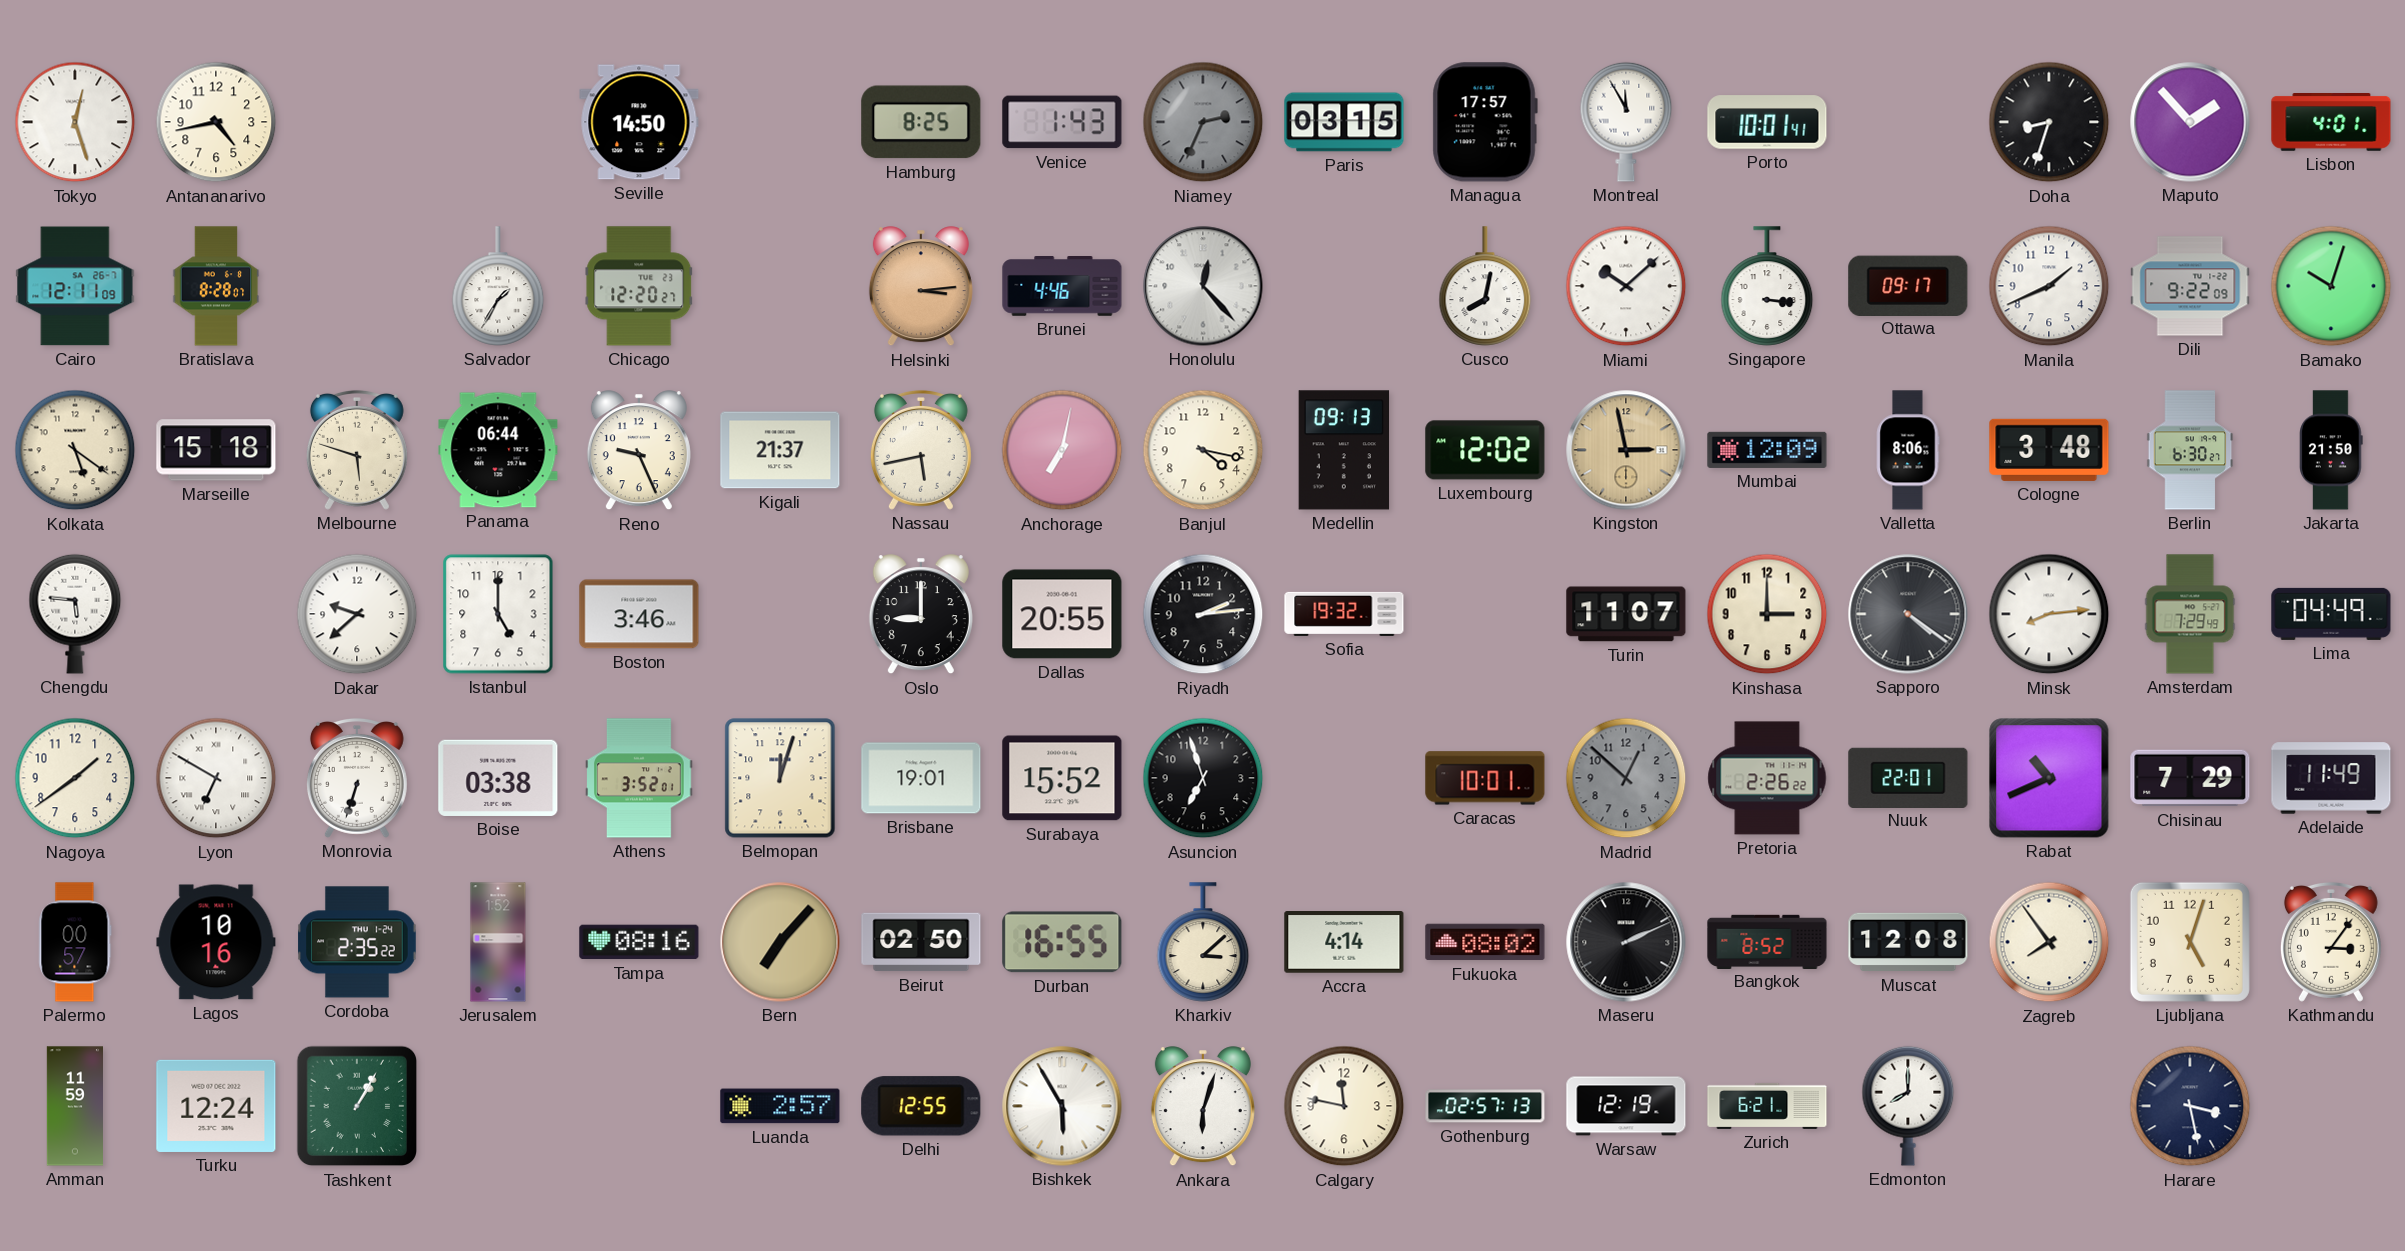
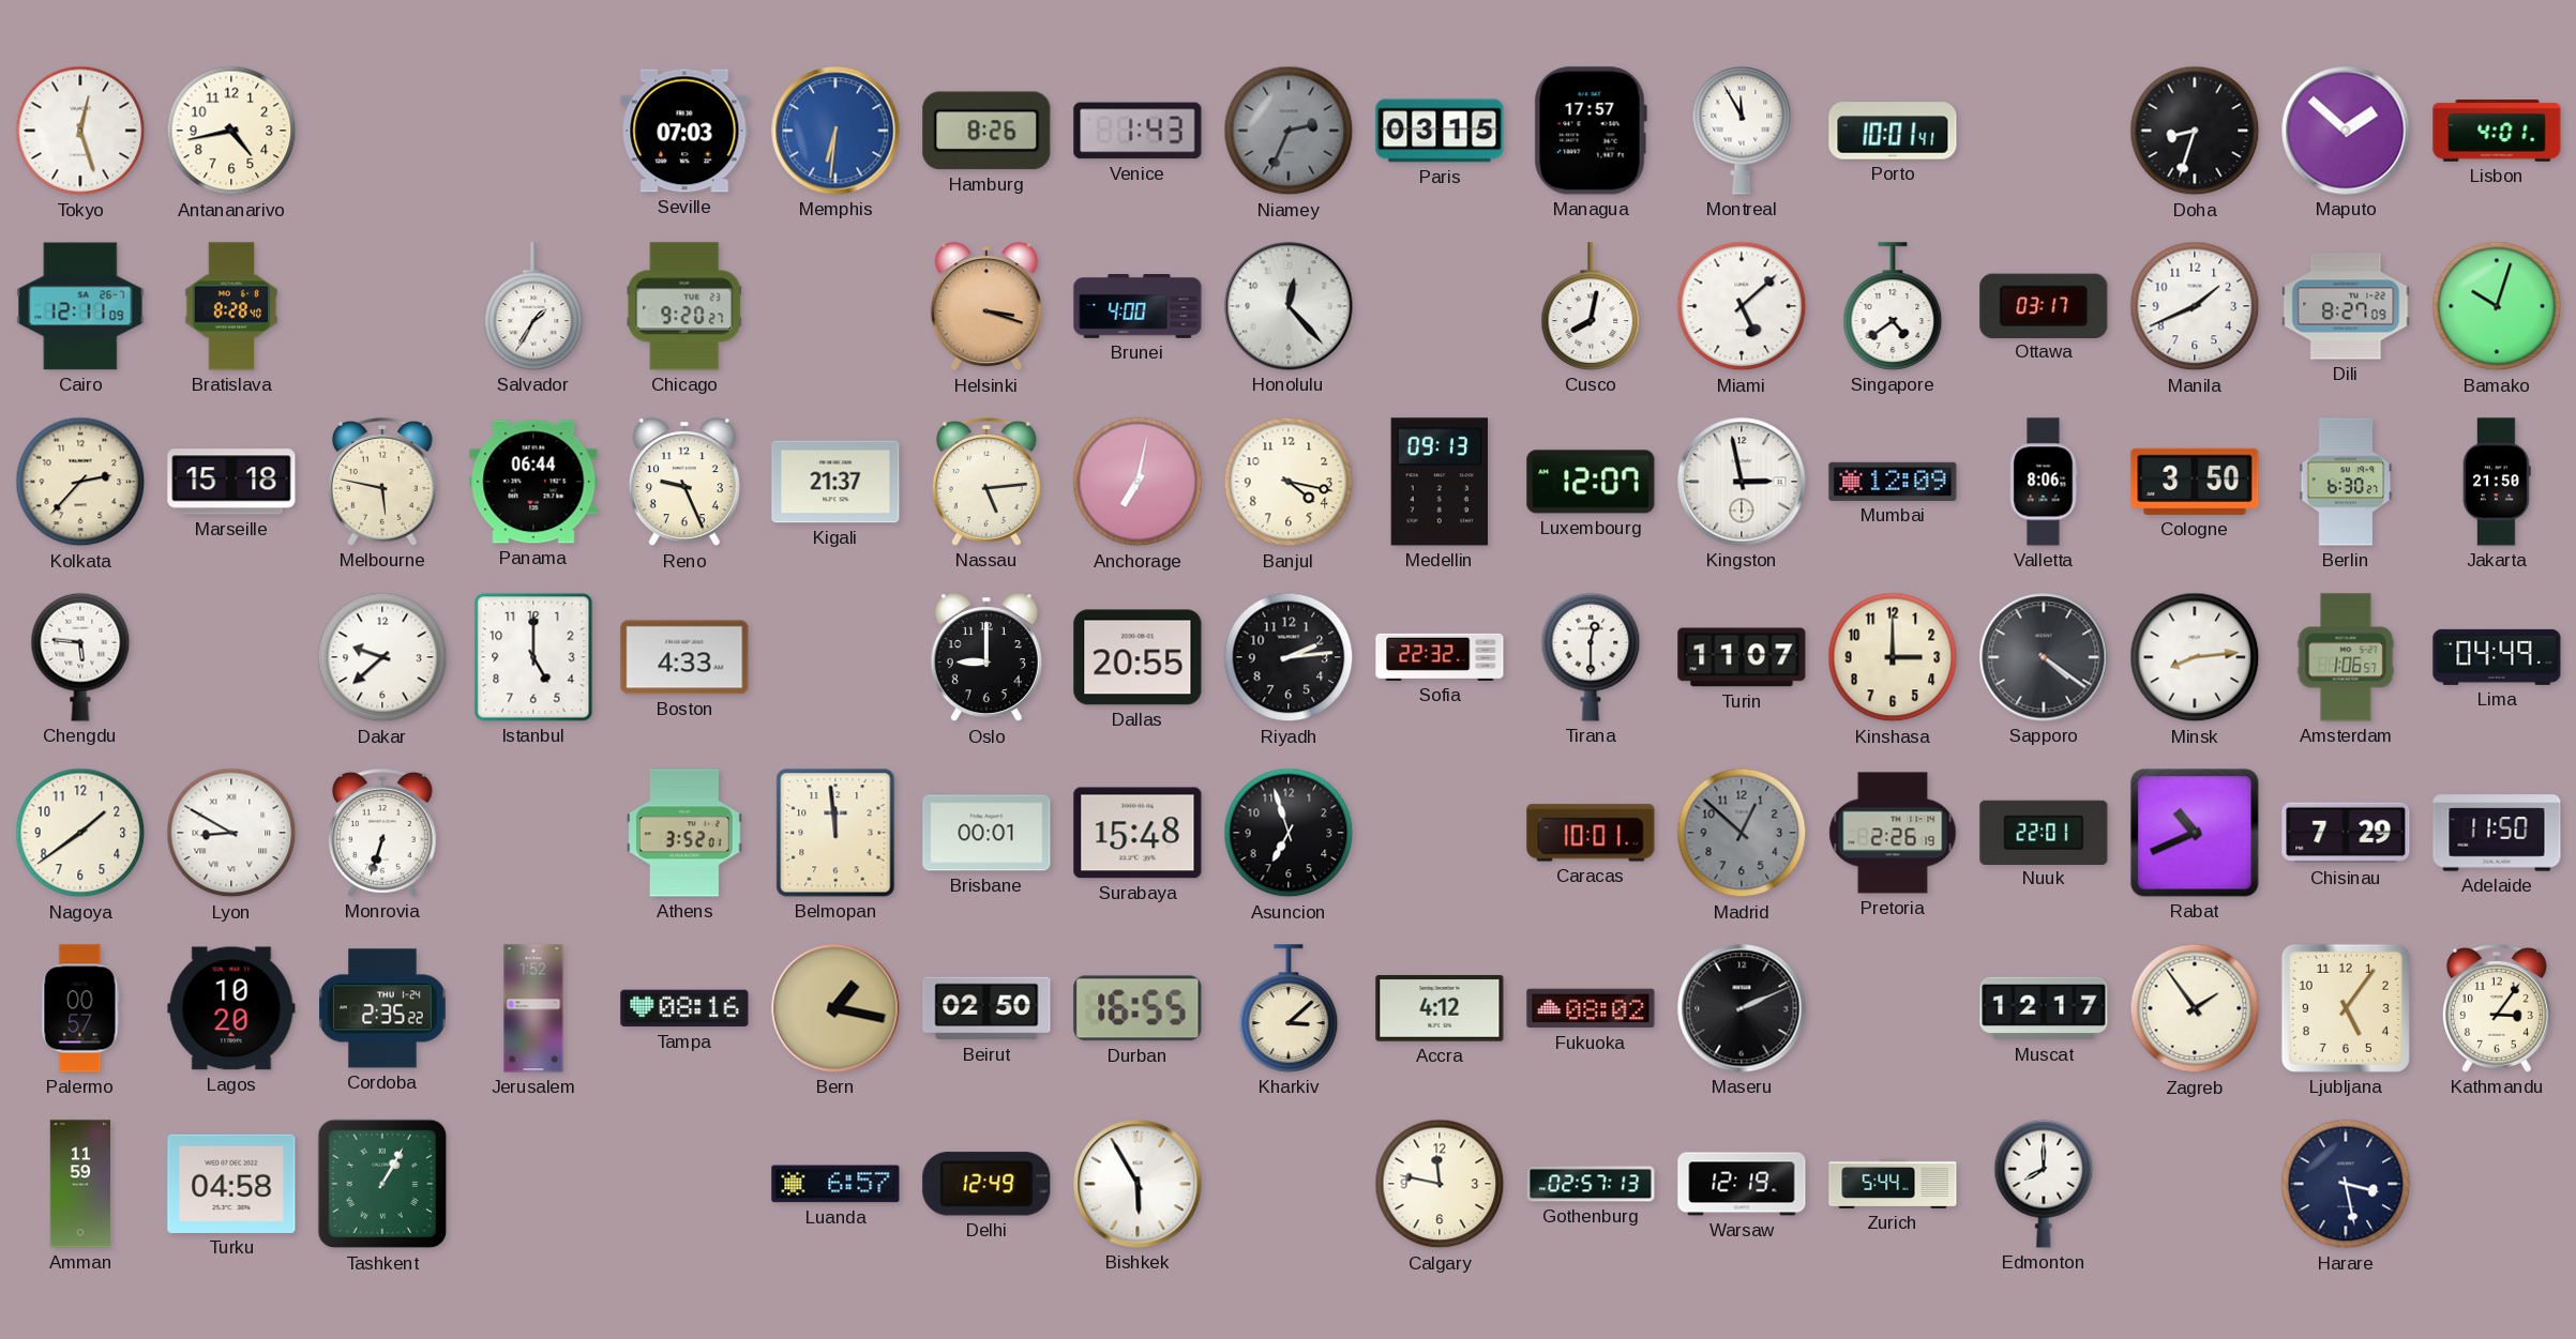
Seville: 14:50 -> 07:03
Memphis: none -> 6:31
Hamburg: 8:25 -> 8:26
Maputo: 1:53 -> 1:52
Bratislava: 8:28:07 -> 8:28:40
Chicago: 12:20 -> 9:20
Helsinki: 3:14 -> 3:18
Brunei: 4:46 -> 4:00
Miami: 10:08 -> 5:08
Singapore: 3:16 -> 4:39
Ottawa: 09:17 -> 03:17
Dili: 9:22 -> 8:27
Kolkata: 5:21 -> 2:37
Melbourne: 5:48 -> 5:47
Nassau: 5:43 -> 5:14
Luxembourg: 12:02 -> 12:07
Kingston dial: champagne -> white
Cologne: 3:48 -> 3:50
Boston: 3:46 -> 4:33
Sofia: 19:32 -> 22:32
Tirana: none -> 12:30
Amsterdam: 7:29 -> 1:06
Lyon: 6:50 -> 8:50
Boise: 03:38 -> none
Belmopan: 12:03 -> 11:59
Brisbane: 19:01 -> 00:01
Surabaya: 15:52 -> 15:48
Pretoria: 2:26:22 -> 2:26:19
Adelaide: 11:49 -> 11:50
Lagos: 10:16 -> 10:20
Bern: 7:07 -> 1:17
Accra: 4:14 -> 4:12
Bangkok: 8:52 -> none
Muscat: 12:08 -> 12:17
Zagreb: 7:54 -> 1:54
Ljubljana: 5:03 -> 5:06
Turku: 12:24 -> 04:58
Luanda: 2:57 -> 6:57
Delhi: 12:55 -> 12:49
Ankara: 6:03 -> none
Zurich: 6:21 -> 5:44
